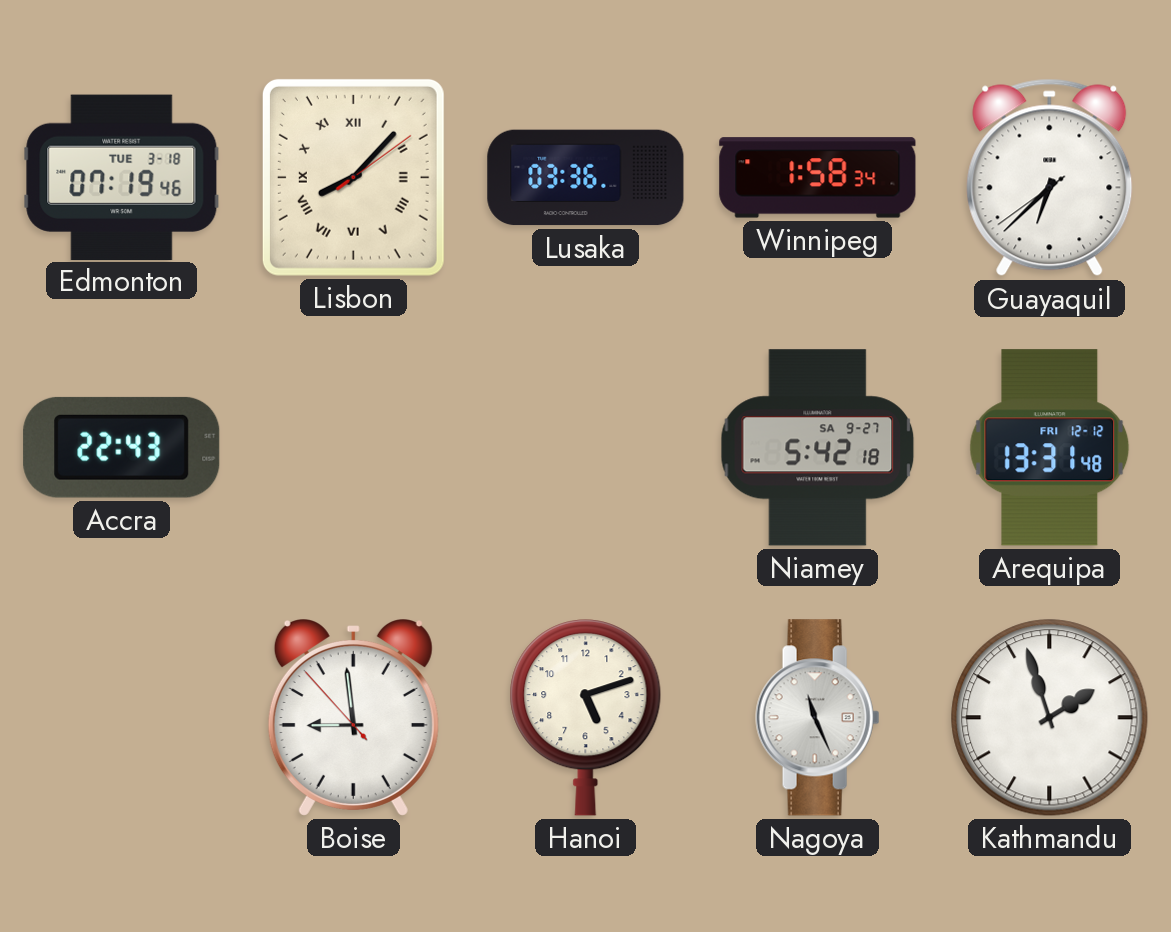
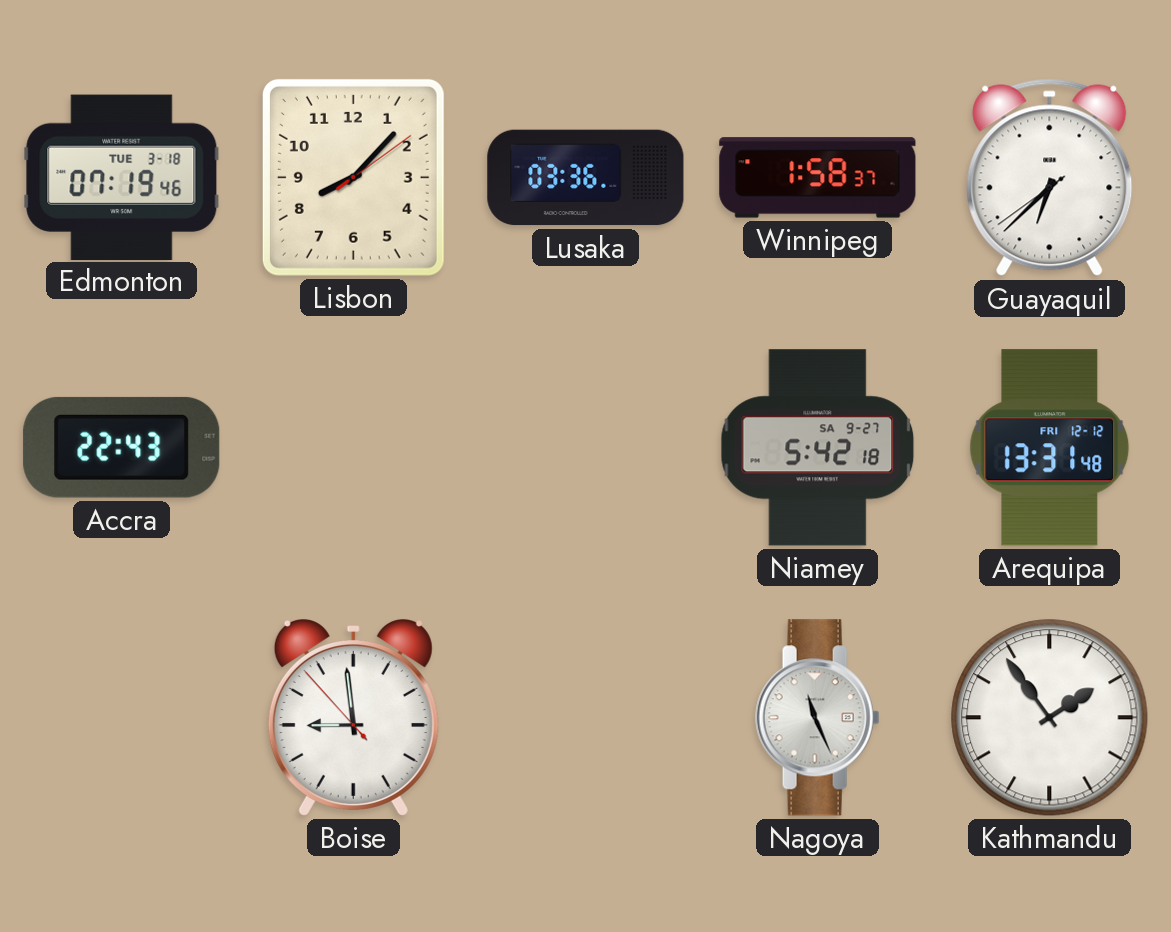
Lisbon numerals: Roman -> Arabic
Winnipeg: 1:58:34 -> 1:58:37
Hanoi: 5:12 -> none
Kathmandu: 1:57 -> 1:54
